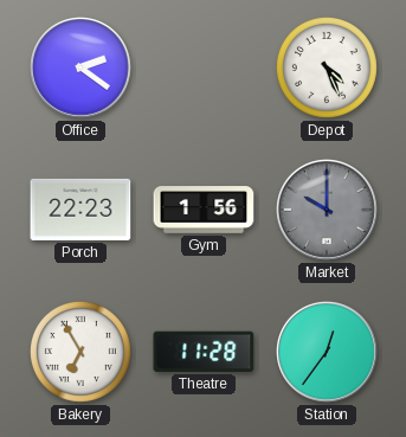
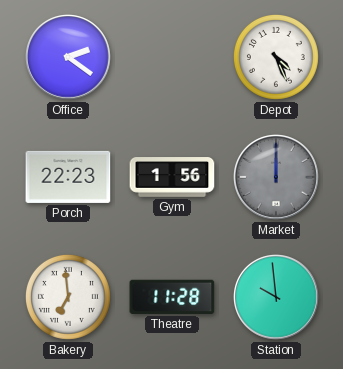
Market: 10:00 -> 12:00
Bakery: 6:55 -> 6:59
Station: 12:36 -> 9:59
